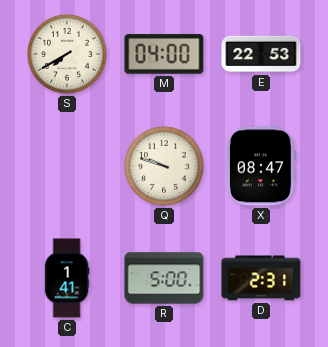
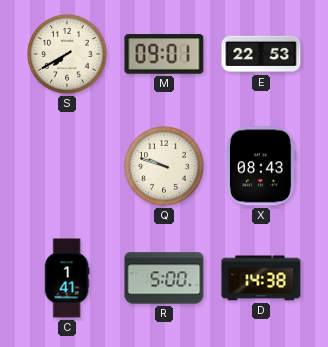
M: 04:00 -> 09:01
X: 08:47 -> 08:43
D: 2:31 -> 14:38
